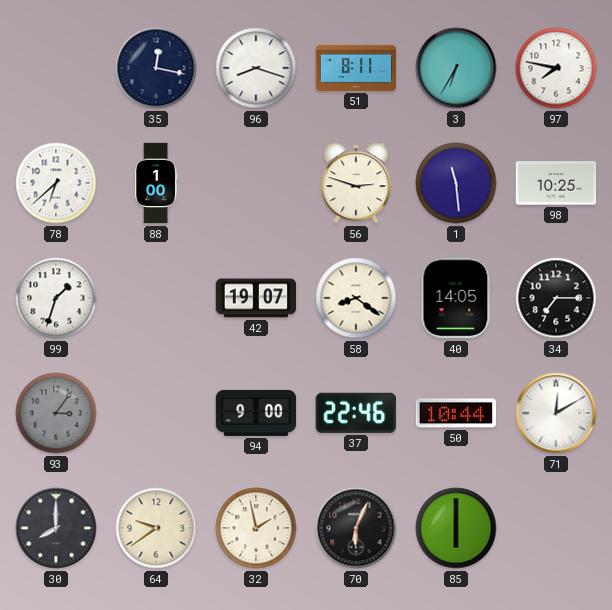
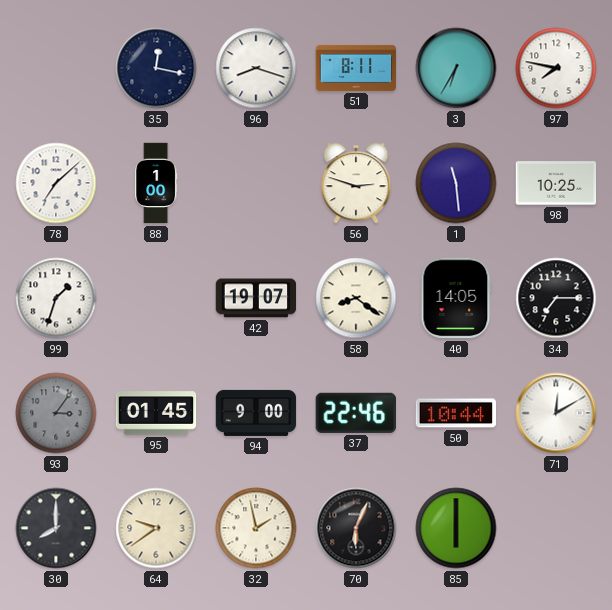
78: 6:38 -> 7:08
95: none -> 01:45
